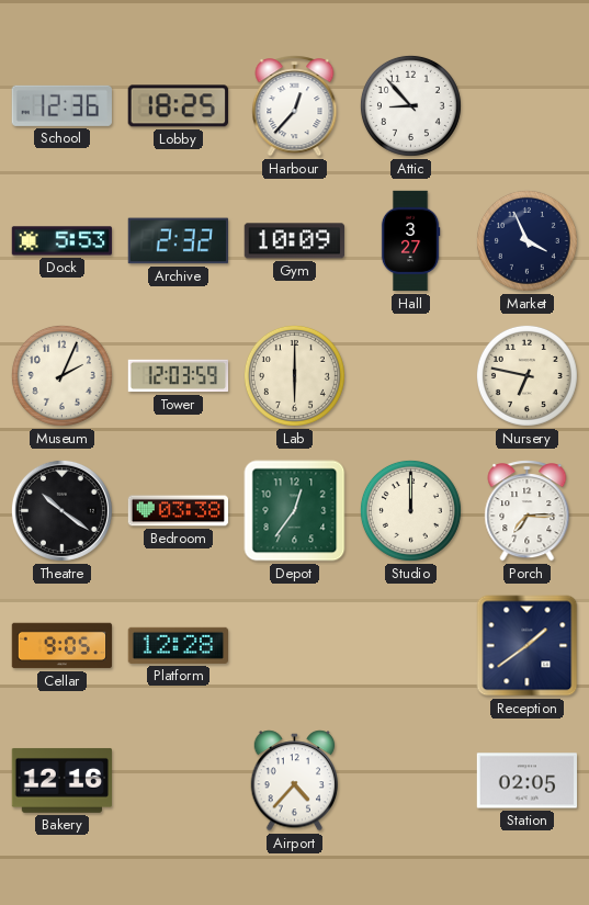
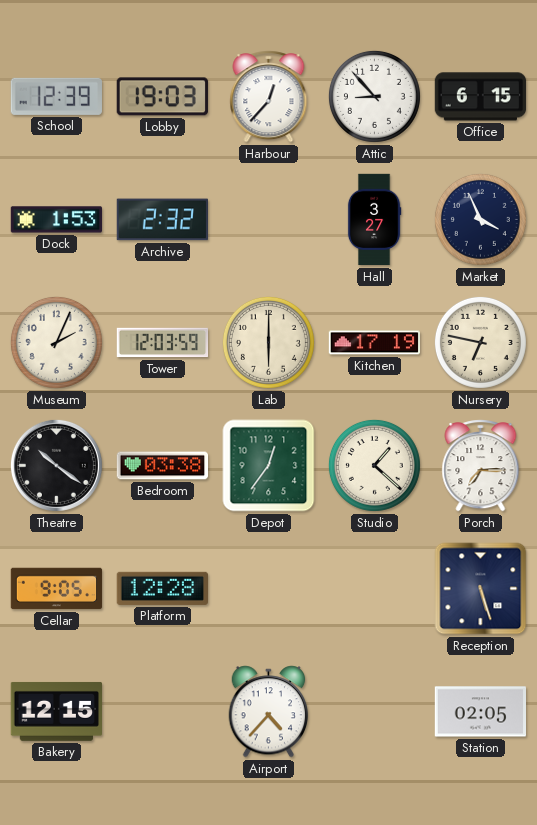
School: 12:36 -> 12:39
Lobby: 18:25 -> 19:03
Office: none -> 6:15
Dock: 5:53 -> 1:53
Gym: 10:09 -> none
Kitchen: none -> 17:19
Studio: 12:00 -> 1:22
Reception: 1:39 -> 5:27
Bakery: 12:16 -> 12:15
